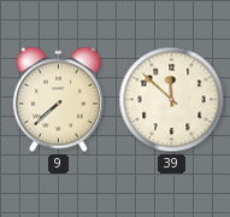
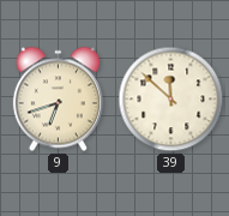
9: 7:38 -> 6:42
